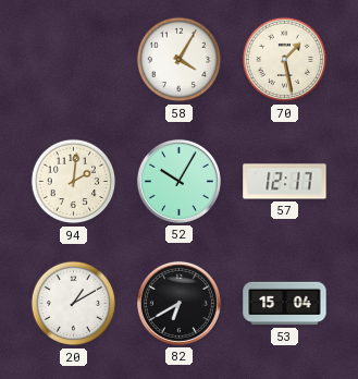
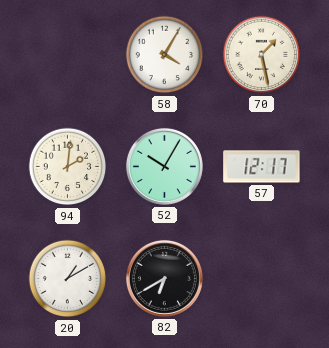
53: 15:04 -> none
